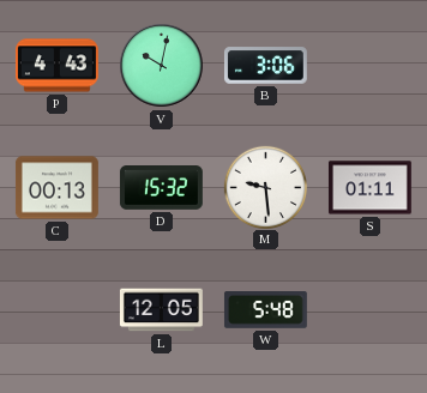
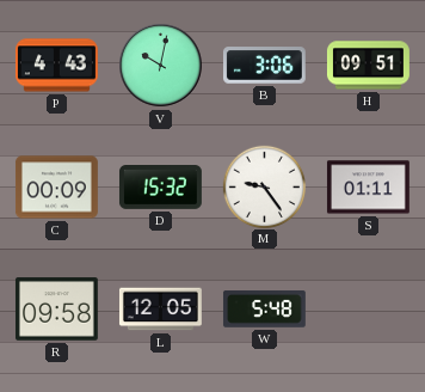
H: none -> 09:51
C: 00:13 -> 00:09
M: 9:29 -> 9:24
R: none -> 09:58
